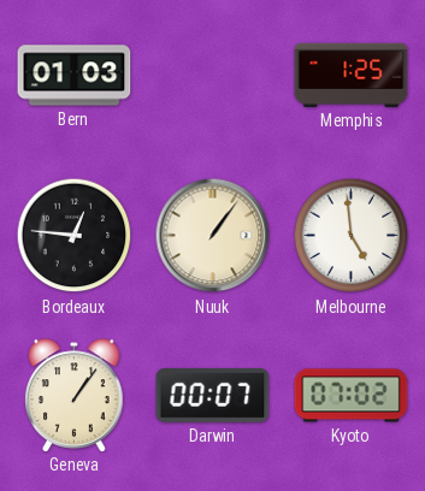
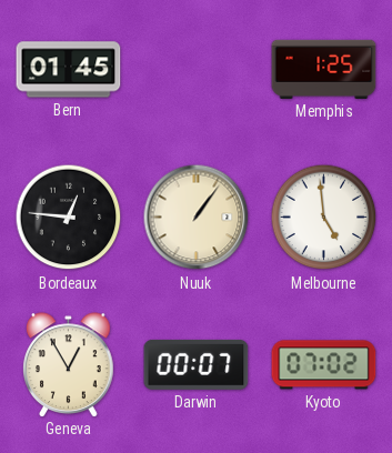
Bern: 01:03 -> 01:45
Geneva: 1:06 -> 12:55
